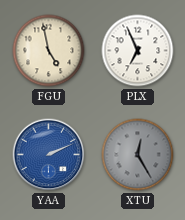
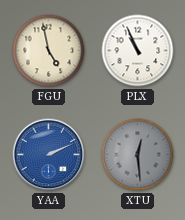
PLX: 6:56 -> 10:56
XTU: 12:25 -> 12:29
